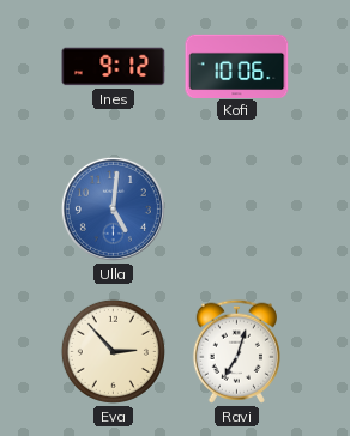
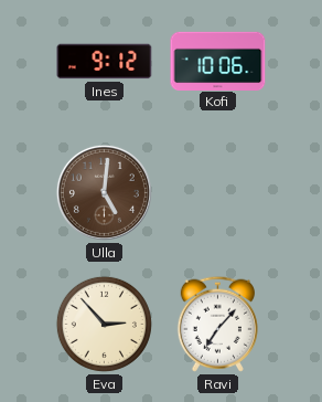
Ulla dial: blue -> brown
Ravi: 7:03 -> 7:07
